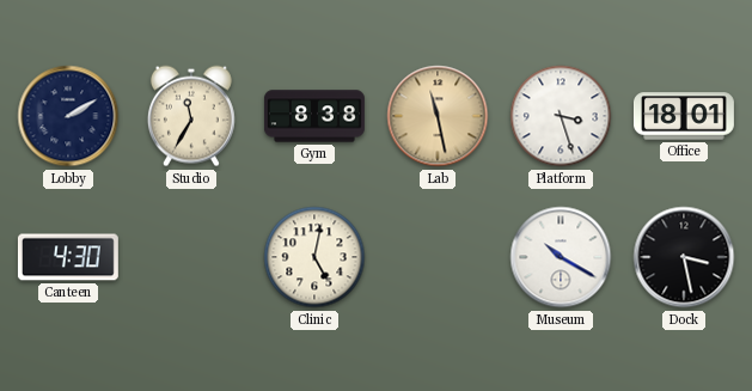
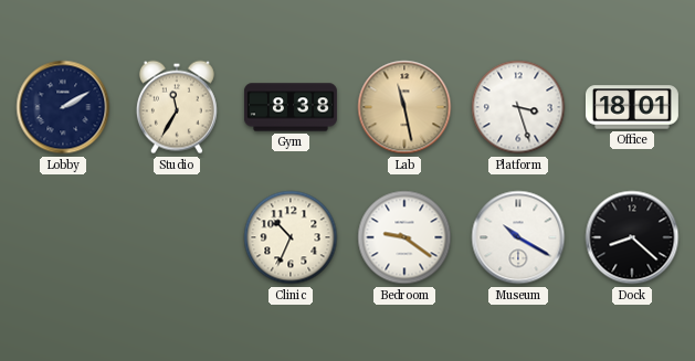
Canteen: 4:30 -> none
Clinic: 5:02 -> 10:34
Bedroom: none -> 9:21
Dock: 3:28 -> 8:22
